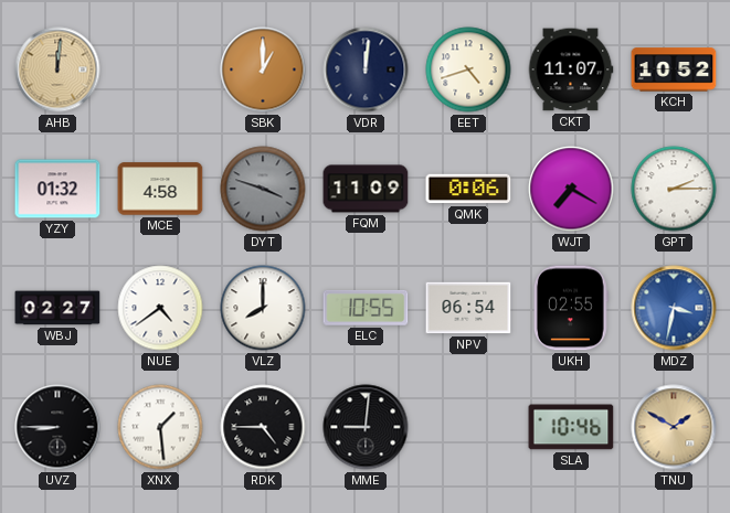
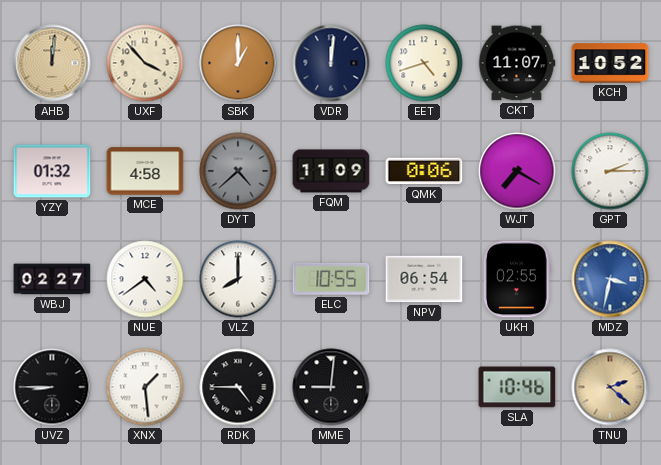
UXF: none -> 3:53
DYT: 3:48 -> 4:38
TNU: 1:50 -> 2:22
